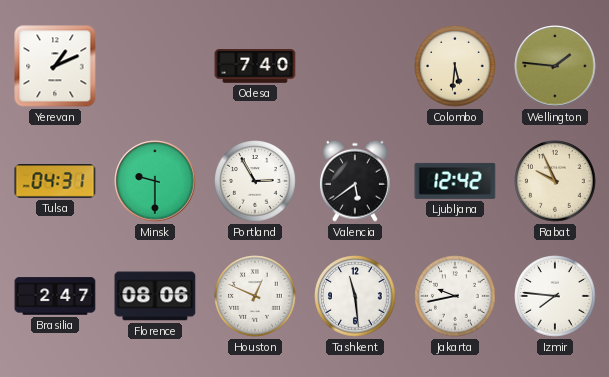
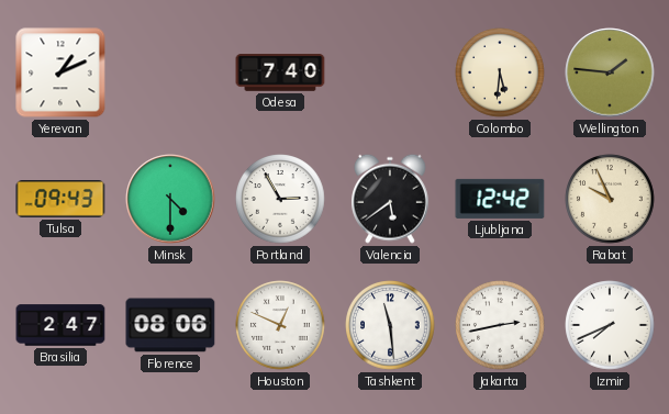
Tulsa: 04:31 -> 09:43
Minsk: 9:30 -> 4:30
Jakarta: 9:43 -> 2:43
Izmir: 7:46 -> 7:41
